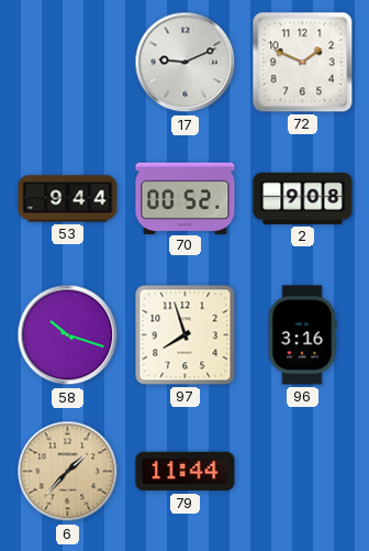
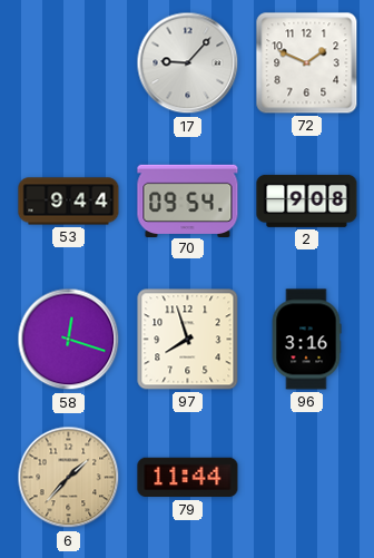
17: 9:11 -> 9:07
70: 00:52 -> 09:54
58: 10:18 -> 12:18
